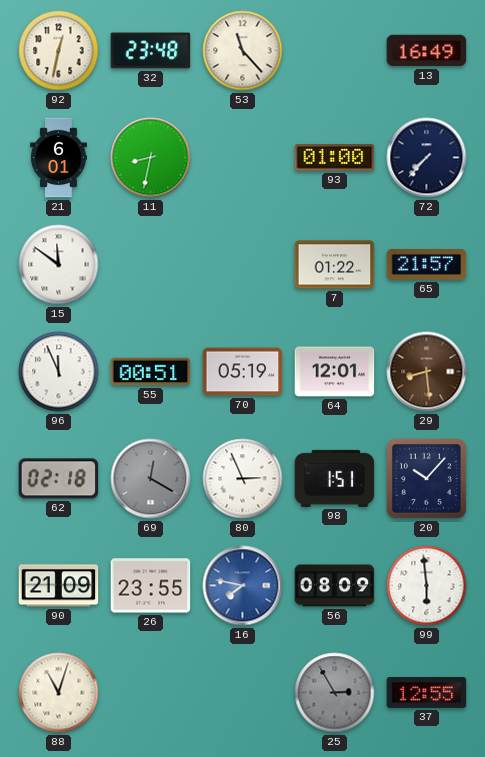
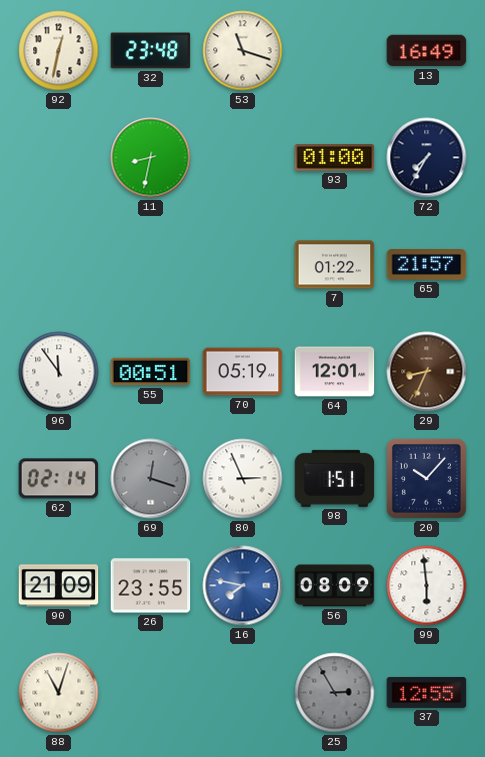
53: 11:23 -> 11:18
21: 6:01 -> none
72: 7:37 -> 7:35
15: 11:51 -> none
96: 11:56 -> 11:54
29: 8:29 -> 8:34
62: 02:18 -> 02:14
69: 12:20 -> 12:18
